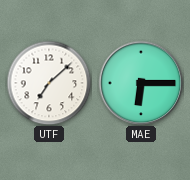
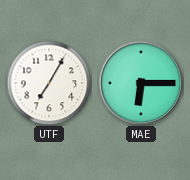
UTF: 7:08 -> 7:05
